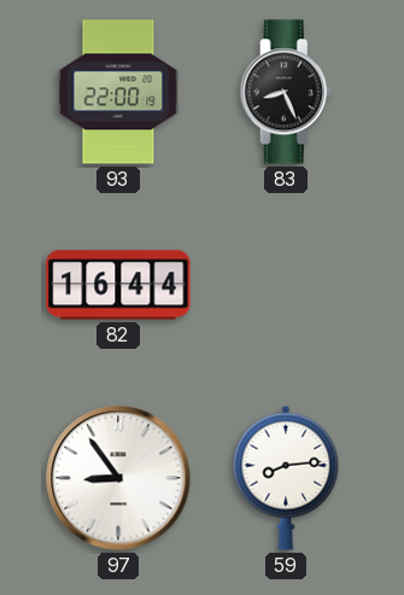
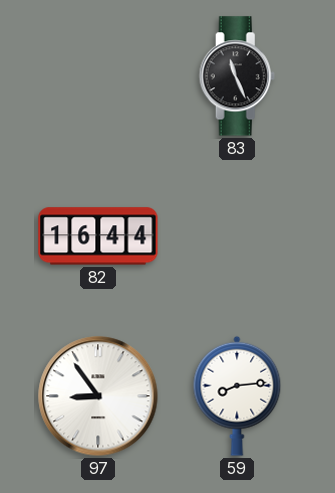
93: 22:00 -> none
83: 8:26 -> 11:26
